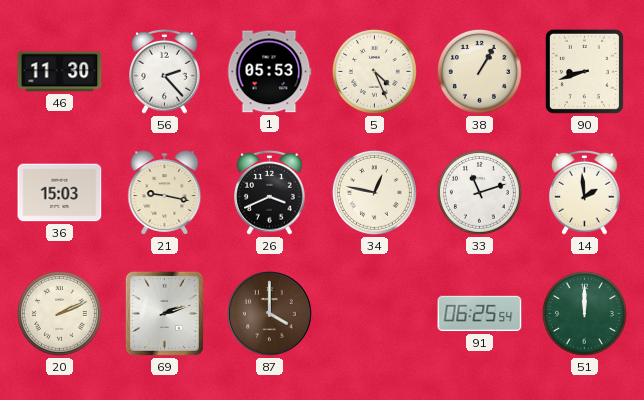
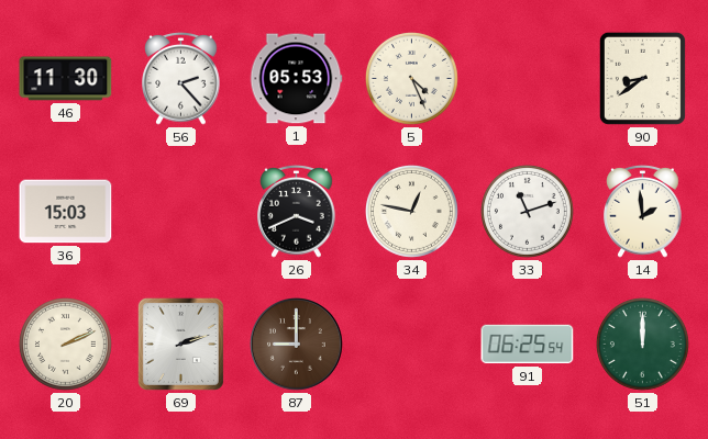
38: 1:05 -> none
90: 8:42 -> 8:39
21: 9:17 -> none
87: 4:00 -> 9:00
